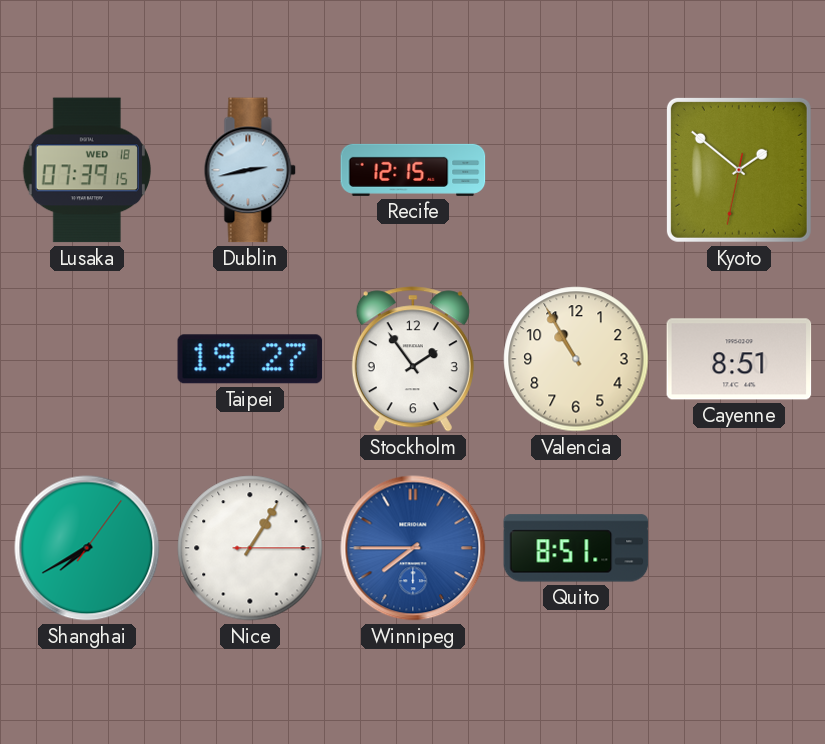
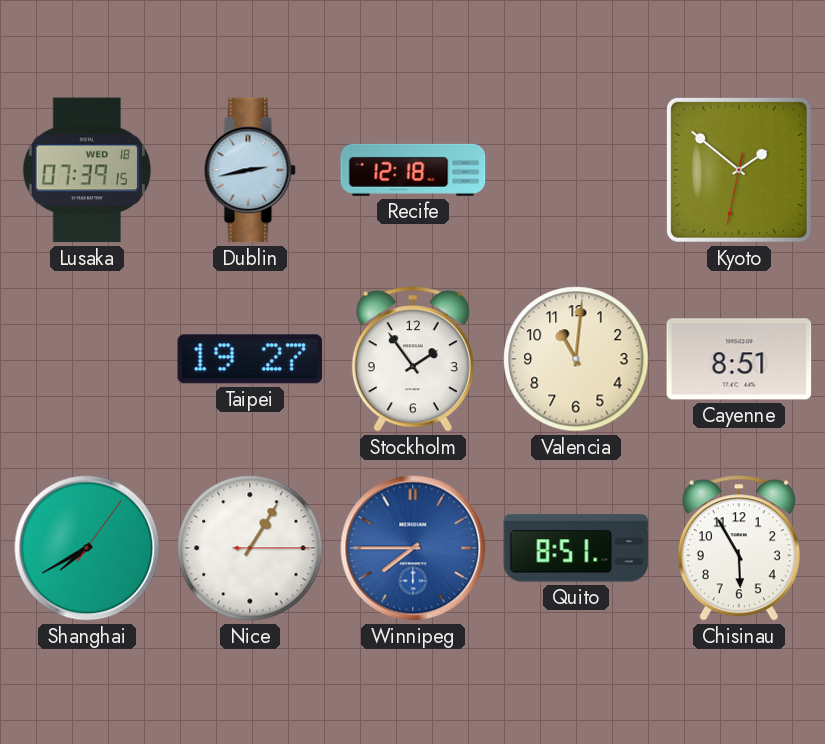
Recife: 12:15 -> 12:18
Valencia: 10:55 -> 11:01
Chisinau: none -> 5:55
